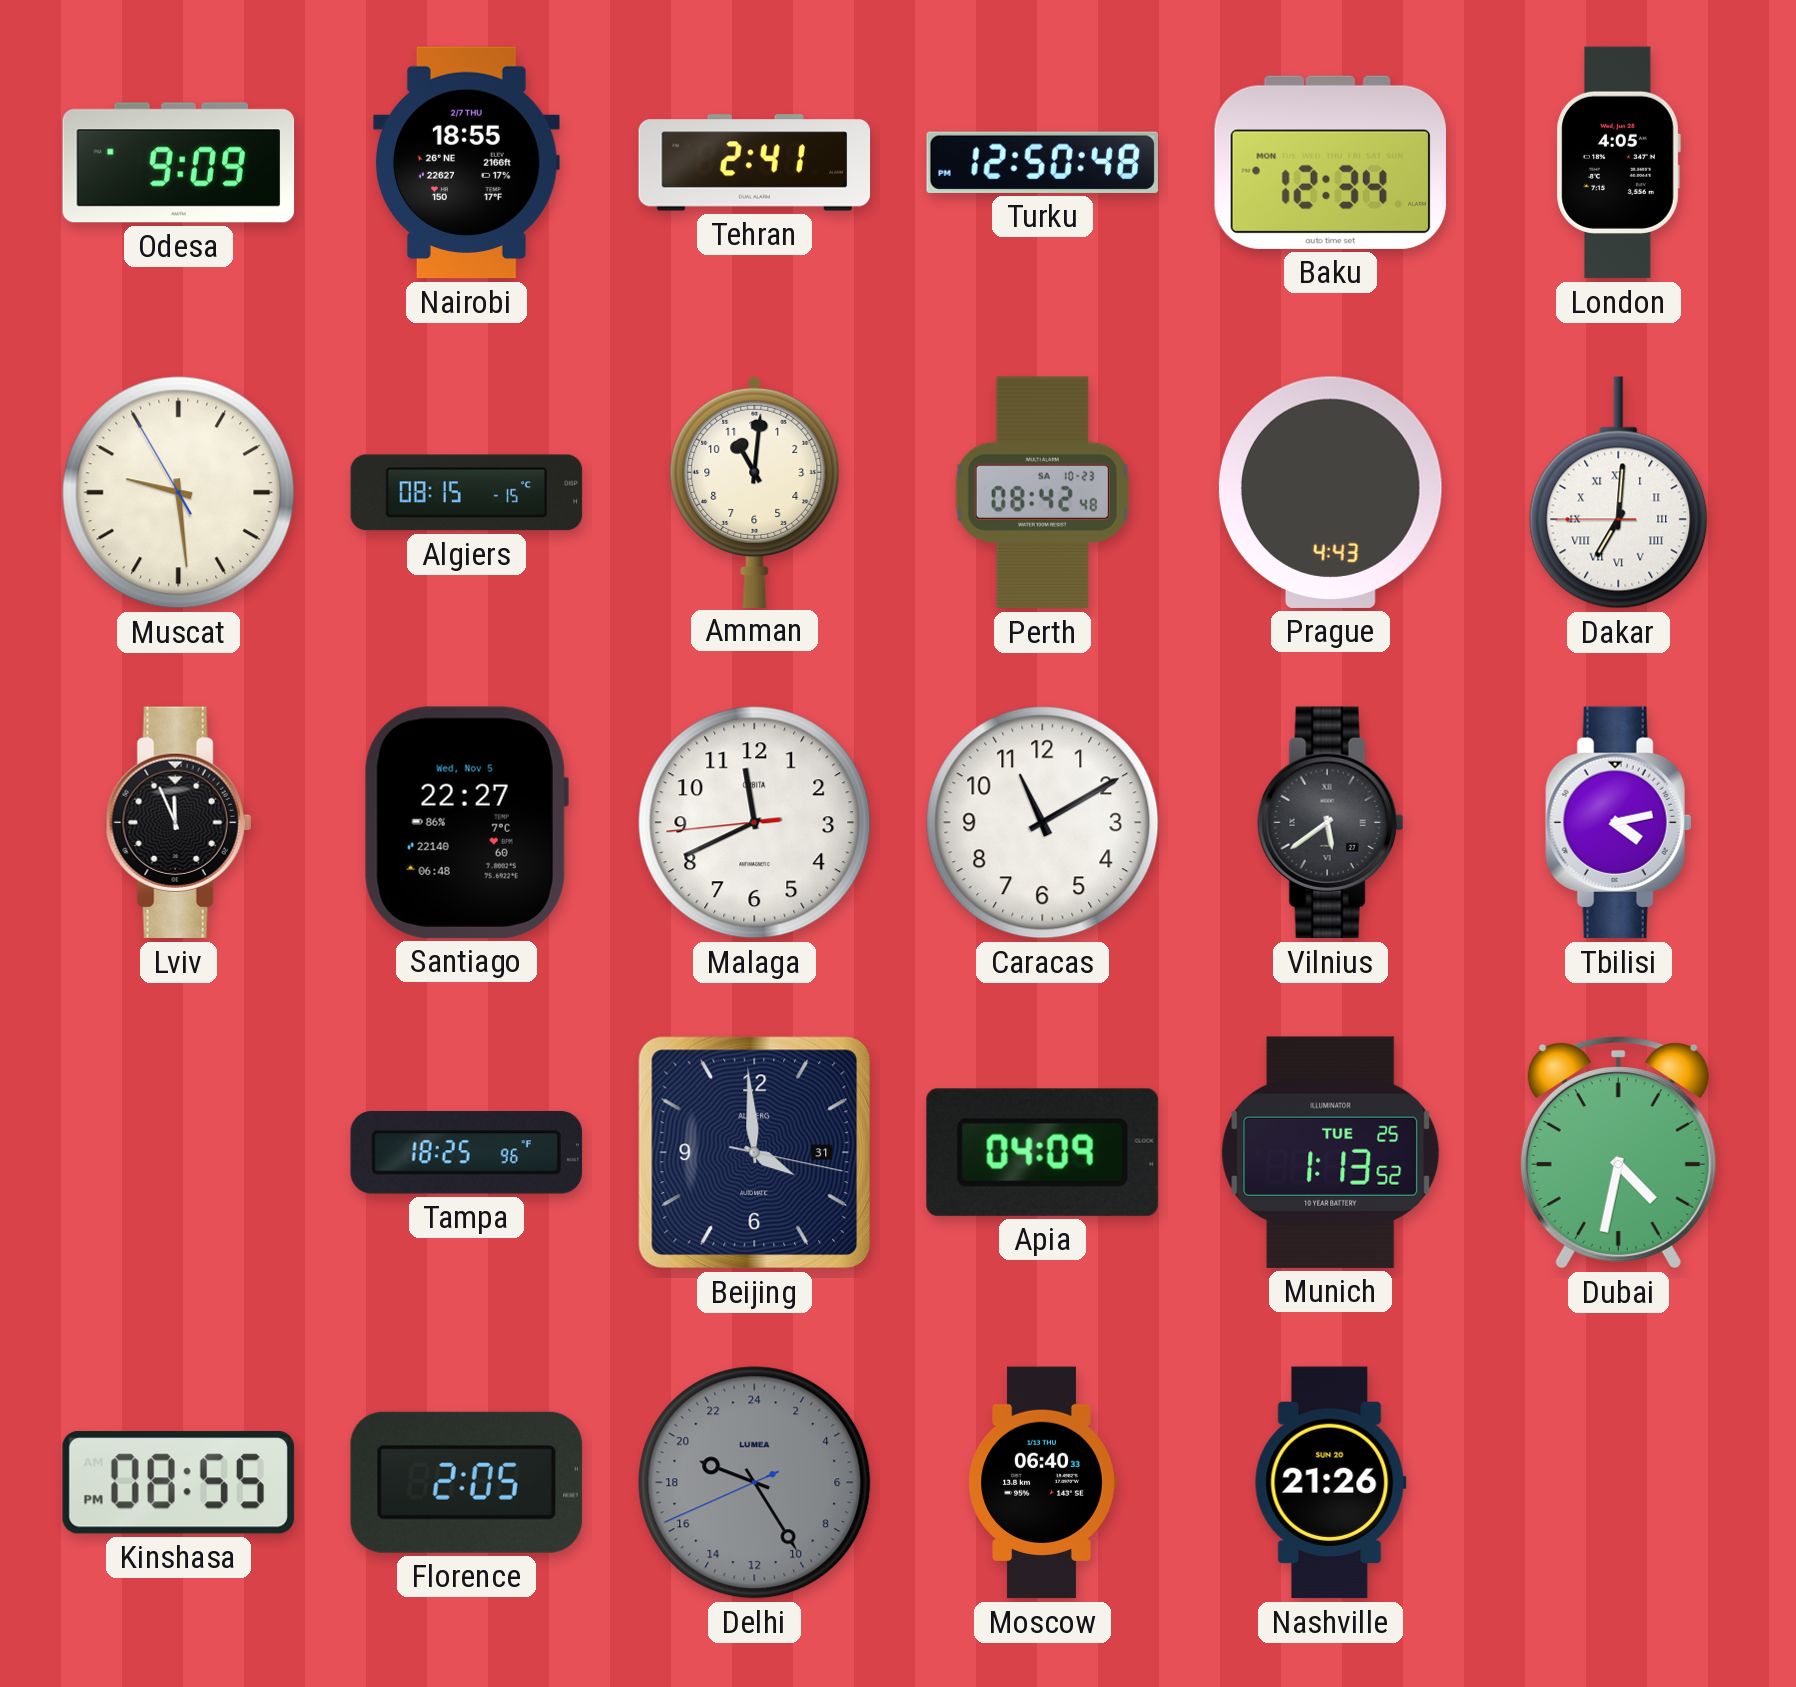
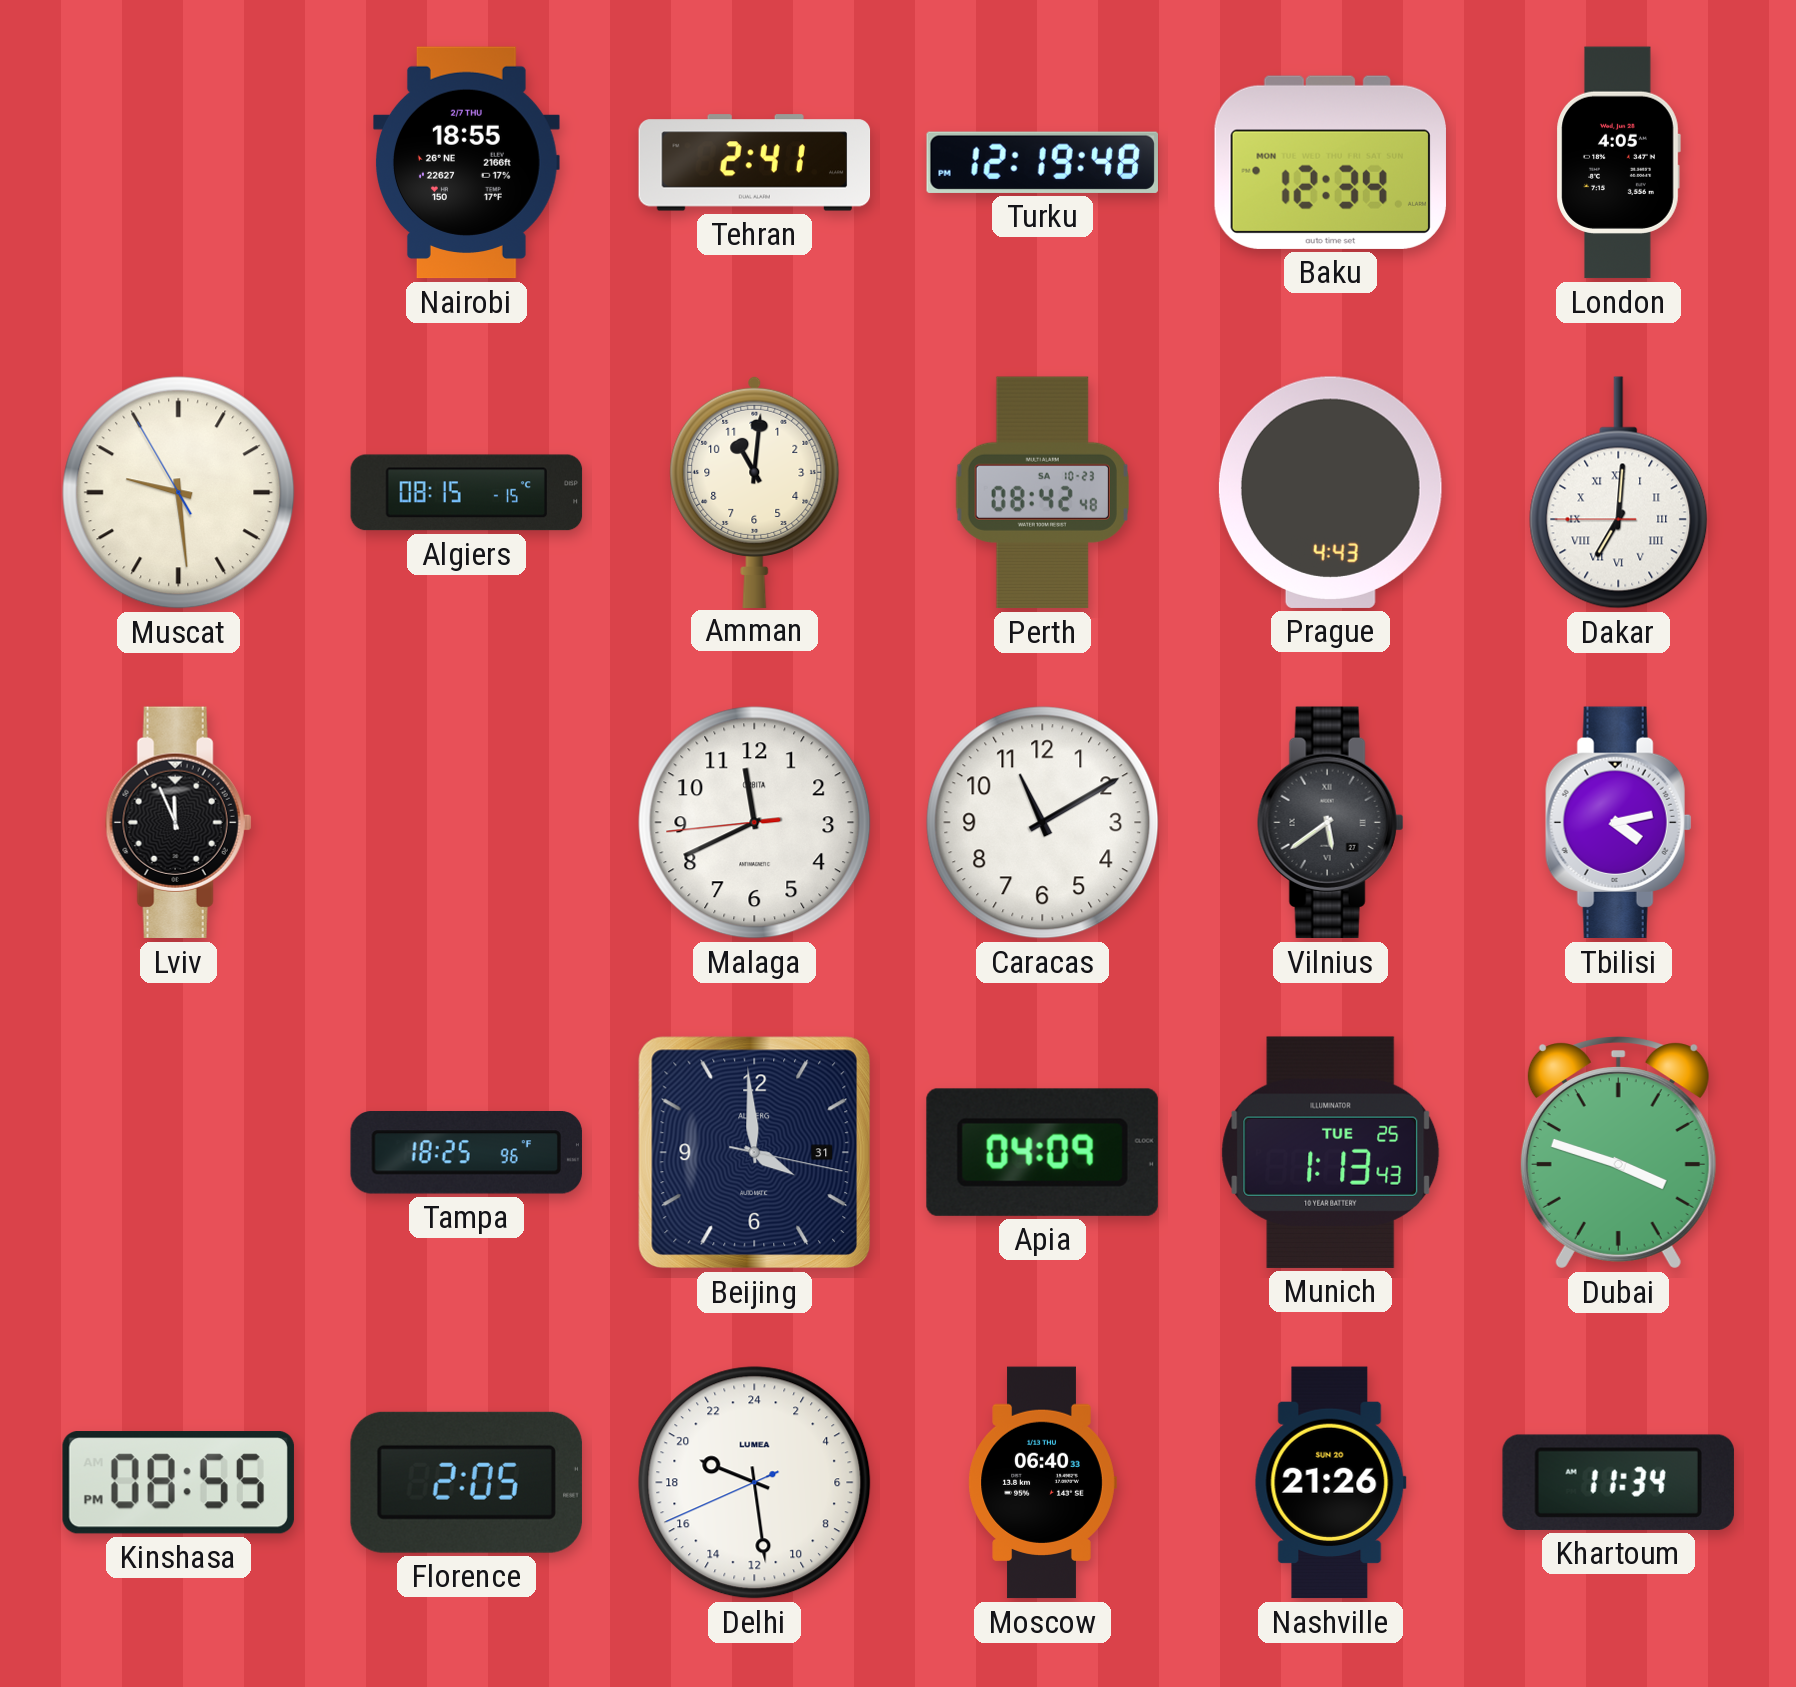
Odesa: 9:09 -> none
Turku: 12:50 -> 12:19
Santiago: 22:27 -> none
Munich: 1:13:52 -> 1:13:43
Dubai: 4:32 -> 3:48
Delhi: 19:24 -> 19:28
Delhi dial: grey -> white
Khartoum: none -> 11:34
